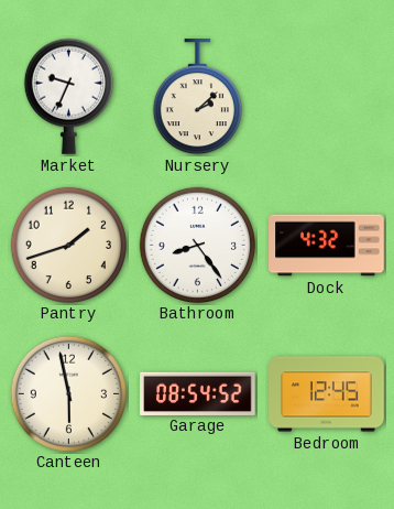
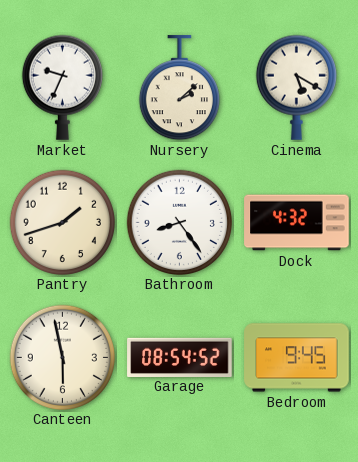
Cinema: none -> 5:20
Bedroom: 12:45 -> 9:45
